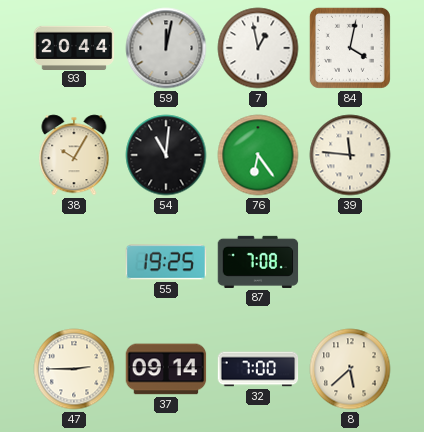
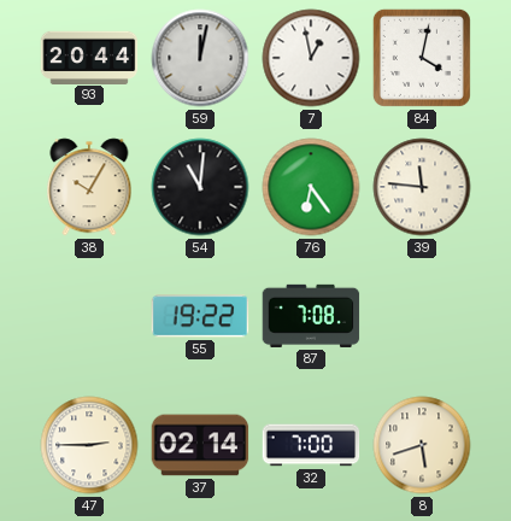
55: 19:25 -> 19:22
37: 09:14 -> 02:14
8: 5:38 -> 5:42
